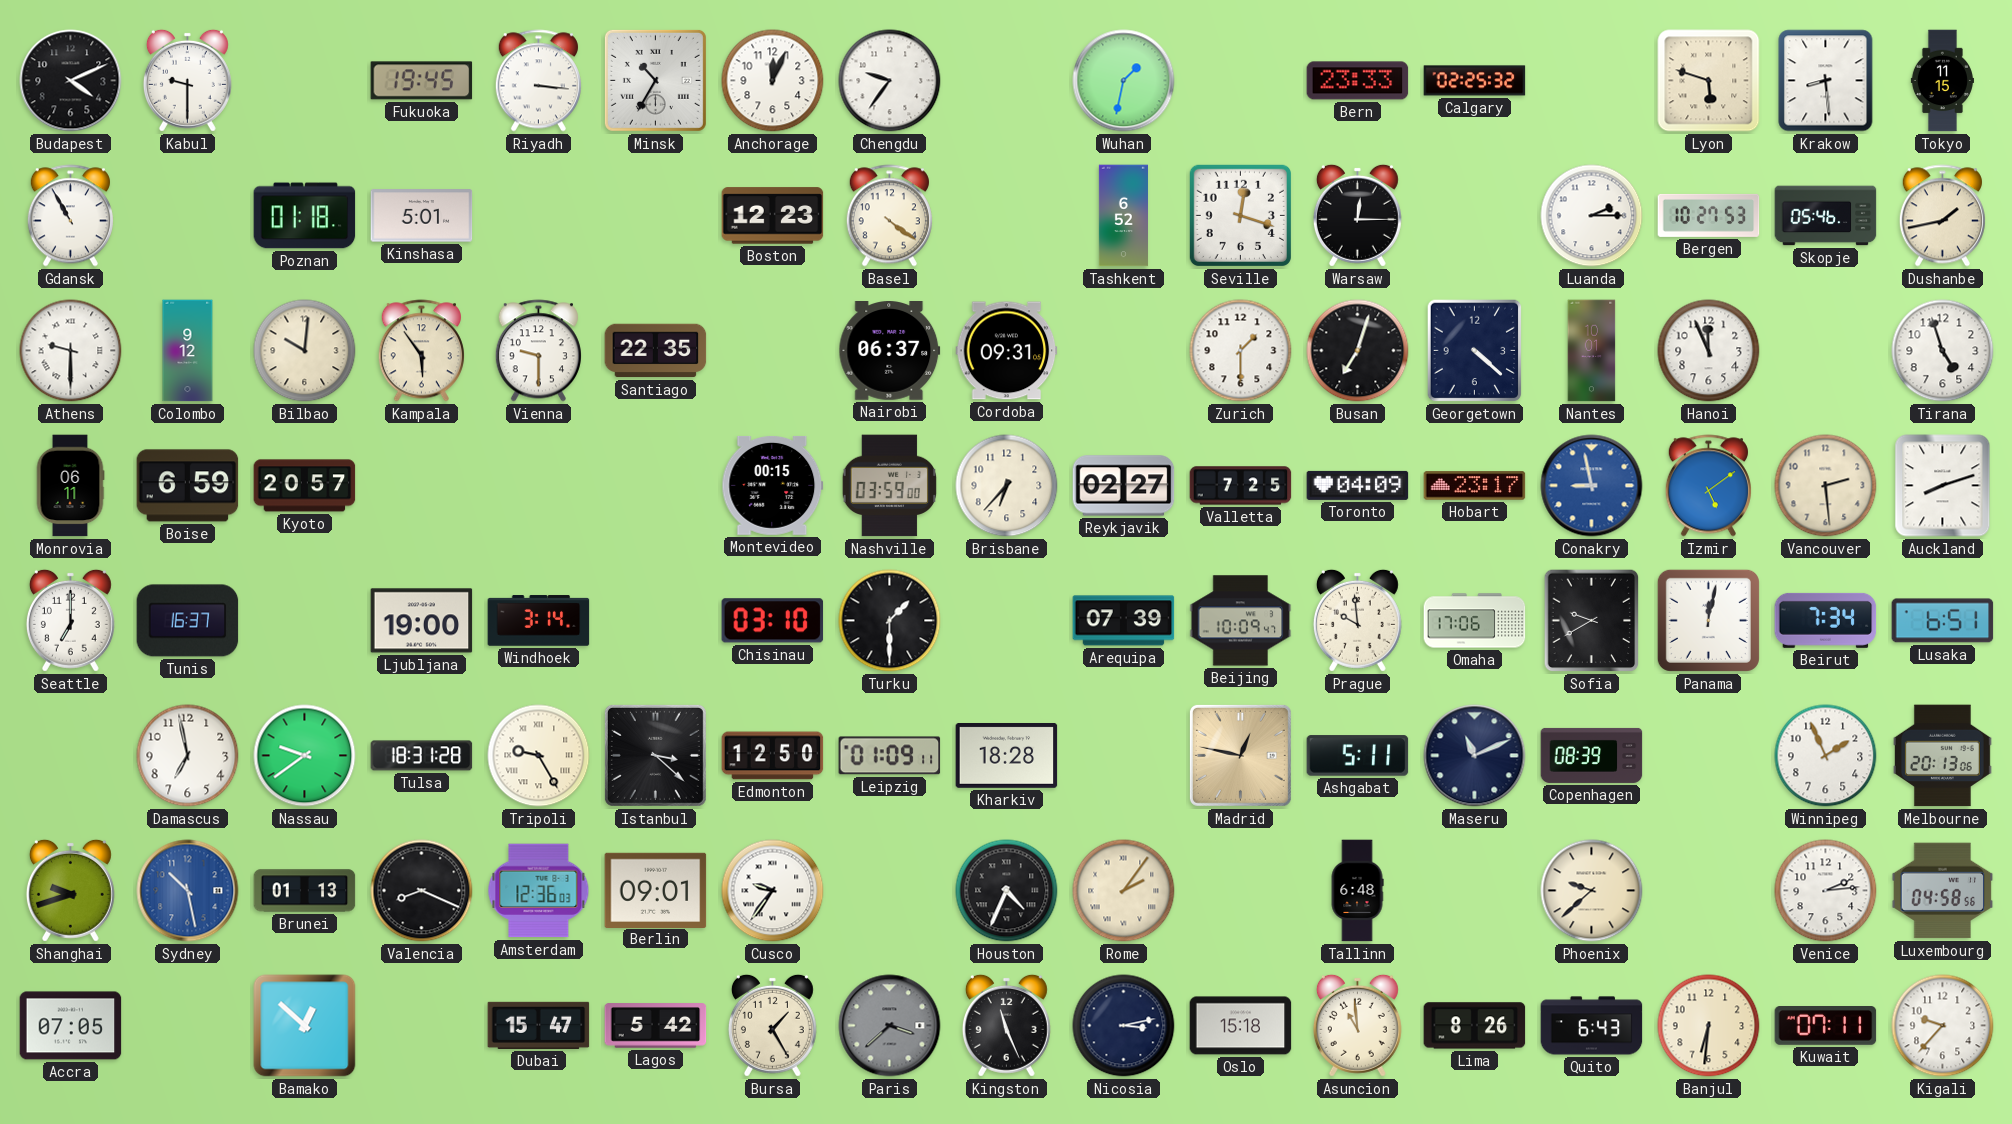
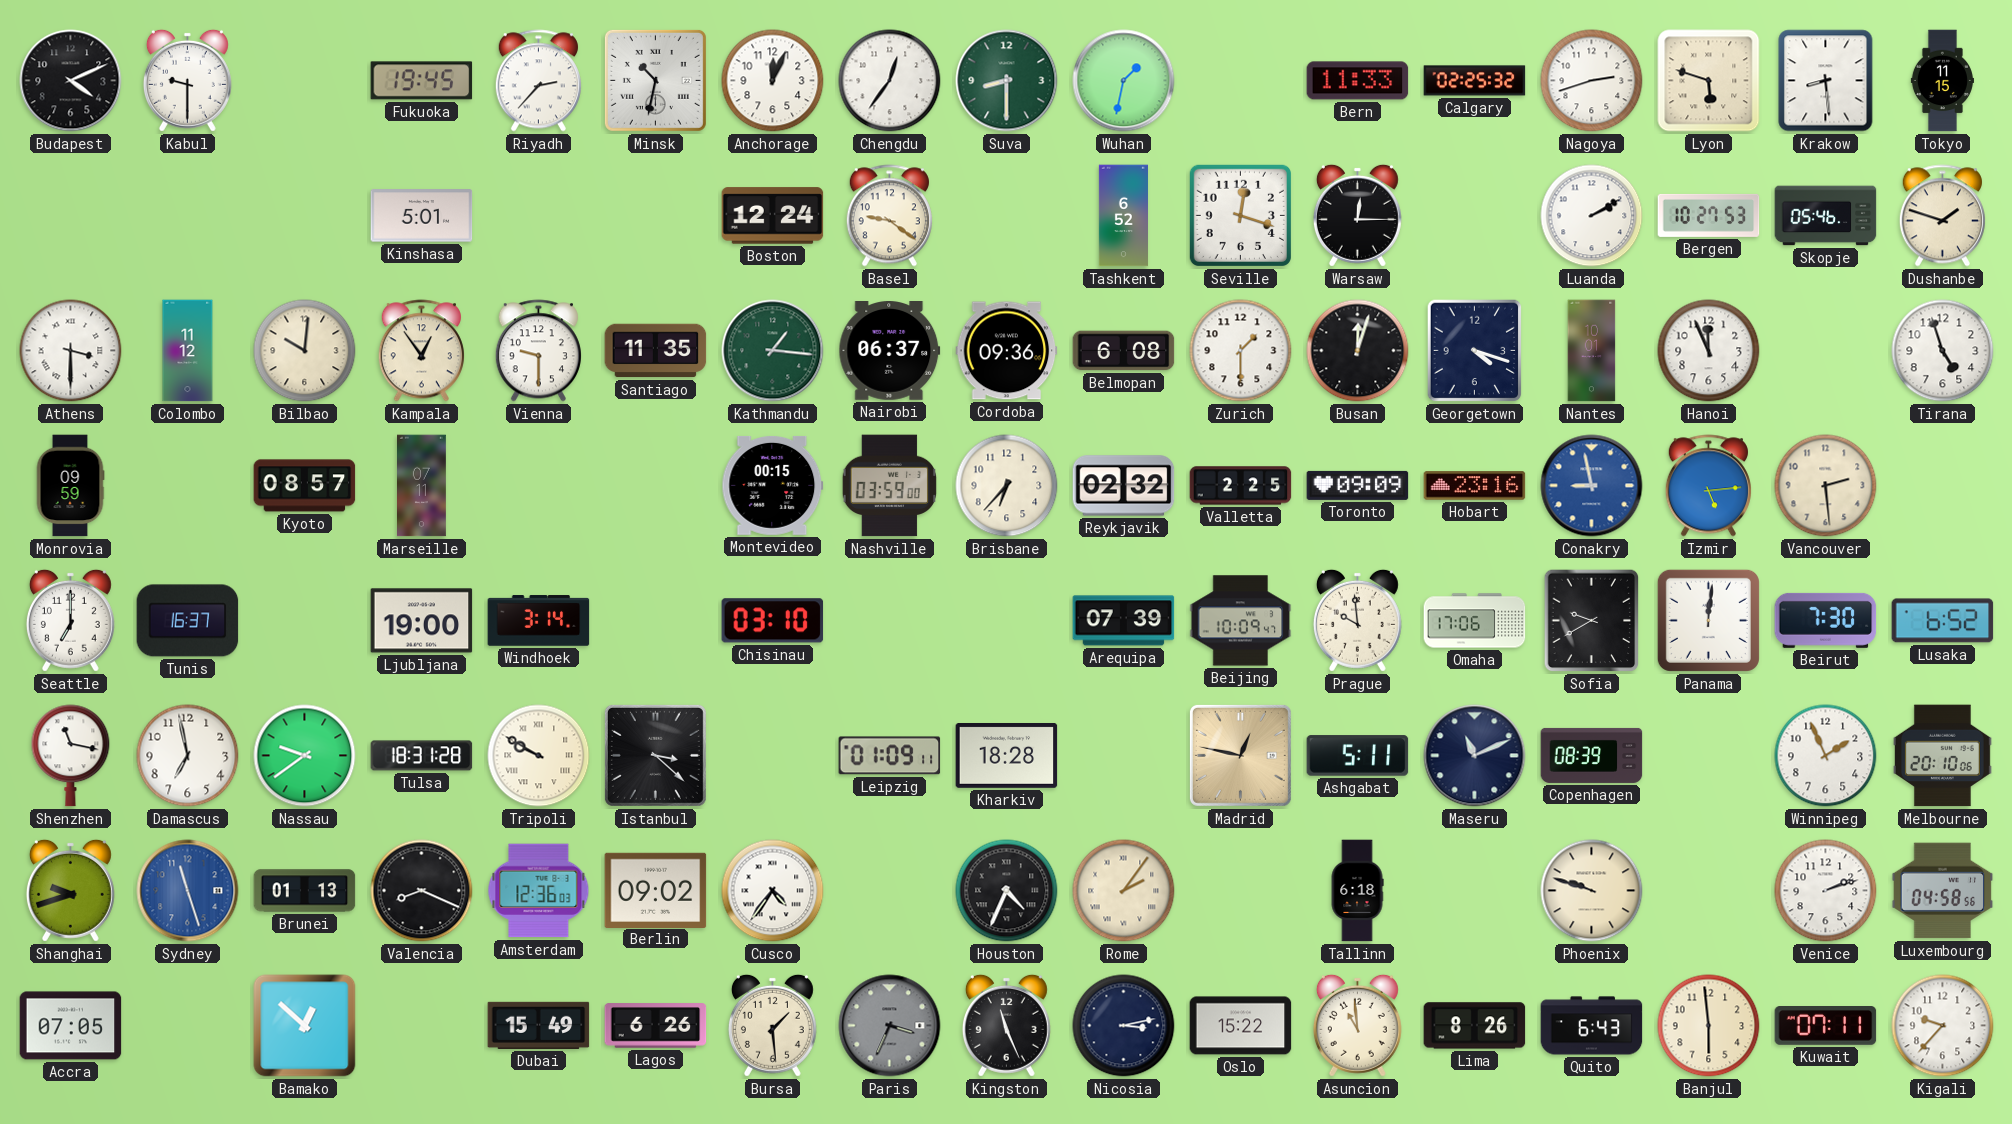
Riyadh: 3:16 -> 2:37
Minsk: 10:35 -> 10:32
Chengdu: 9:36 -> 12:36
Suva: none -> 8:30
Bern: 23:33 -> 11:33
Nagoya: none -> 2:42
Gdansk: 10:55 -> none
Poznan: 01:18 -> none
Boston: 12:23 -> 12:24
Basel: 4:21 -> 9:21
Luanda: 2:15 -> 2:10
Dushanbe: 1:43 -> 1:48
Athens: 9:30 -> 3:30
Colombo: 9:12 -> 11:12
Kampala: 5:54 -> 12:54
Santiago: 22:35 -> 11:35
Kathmandu: none -> 1:16
Cordoba: 09:31 -> 09:36
Belmopan: none -> 6:08
Busan: 7:03 -> 12:03
Georgetown: 4:22 -> 4:18
Monrovia: 06:11 -> 09:59
Boise: 6:59 -> none
Kyoto: 20:57 -> 08:57
Marseille: none -> 07:11
Reykjavik: 02:27 -> 02:32
Valletta: 7:25 -> 2:25
Toronto: 04:09 -> 09:09
Hobart: 23:17 -> 23:16
Izmir: 5:09 -> 5:14
Auckland: 8:12 -> none
Turku: 1:30 -> none
Panama: 12:02 -> 12:01
Beirut: 7:34 -> 7:30
Lusaka: 6:51 -> 6:52
Shenzhen: none -> 11:17
Tripoli: 9:25 -> 9:50
Edmonton: 12:50 -> none
Melbourne: 20:13 -> 20:10
Sydney: 10:28 -> 11:27
Berlin: 09:01 -> 09:02
Cusco: 9:36 -> 4:36
Tallinn: 6:48 -> 6:18
Phoenix: 9:38 -> 9:48
Venice: 2:14 -> 2:12
Dubai: 15:47 -> 15:49
Lagos: 5:42 -> 6:26
Bursa: 1:25 -> 1:29
Paris: 3:38 -> 3:34
Oslo: 15:18 -> 15:22
Banjul: 6:31 -> 5:59
